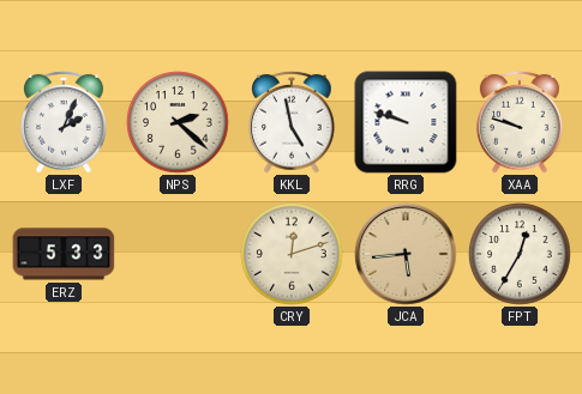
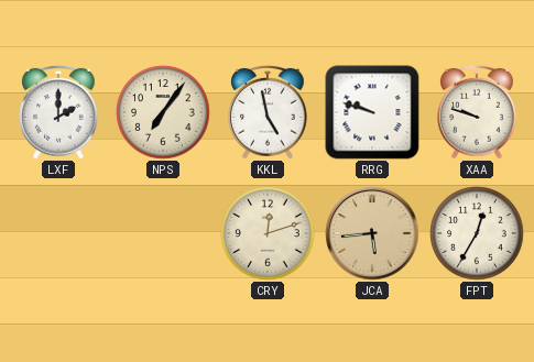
LXF: 2:04 -> 2:00
NPS: 2:22 -> 7:06
ERZ: 5:33 -> none
